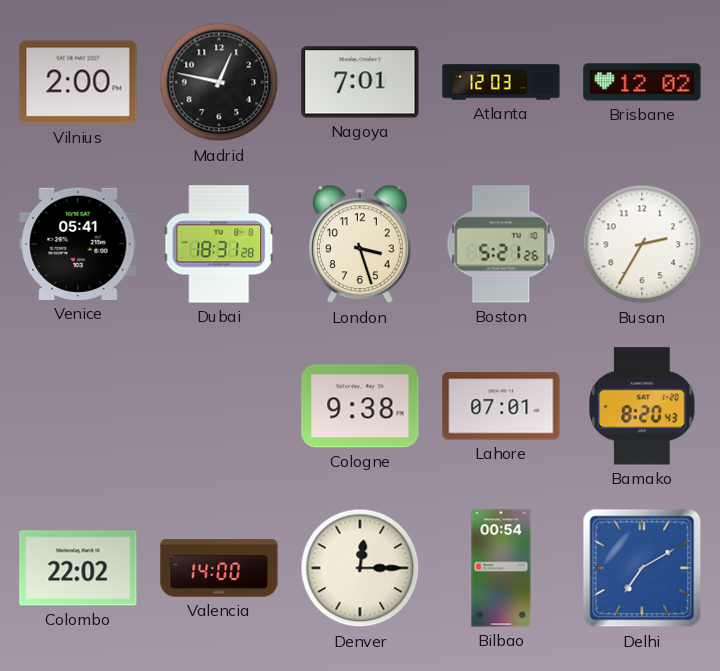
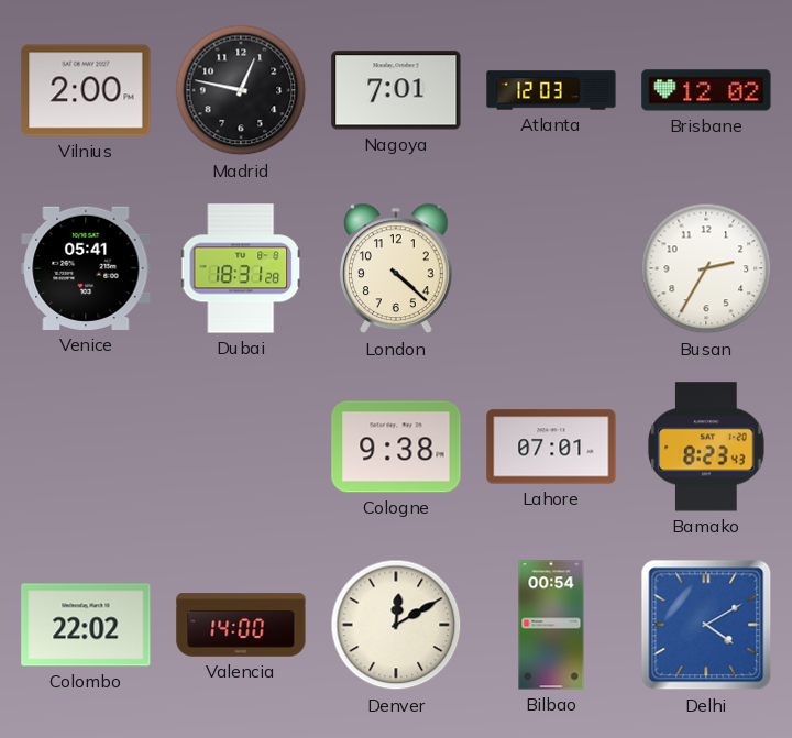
London: 3:27 -> 4:22
Boston: 5:21 -> none
Bamako: 8:20 -> 8:23
Denver: 12:15 -> 12:10
Delhi: 7:10 -> 4:10
